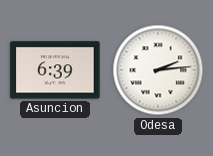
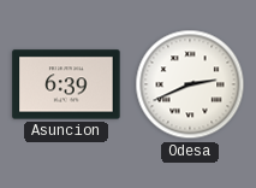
Odesa: 2:14 -> 2:41
